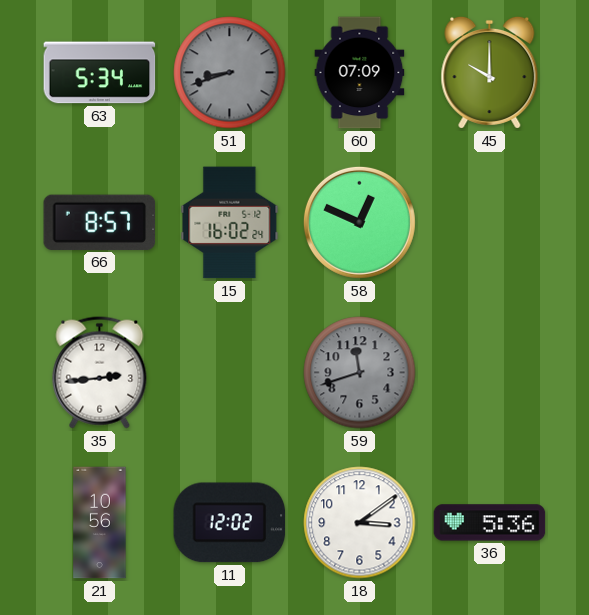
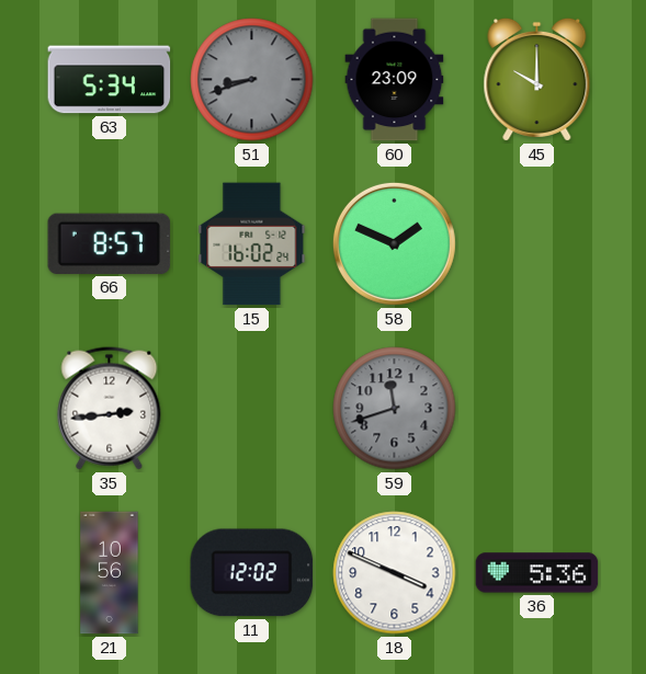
60: 07:09 -> 23:09
58: 12:49 -> 1:49
18: 3:09 -> 3:49
